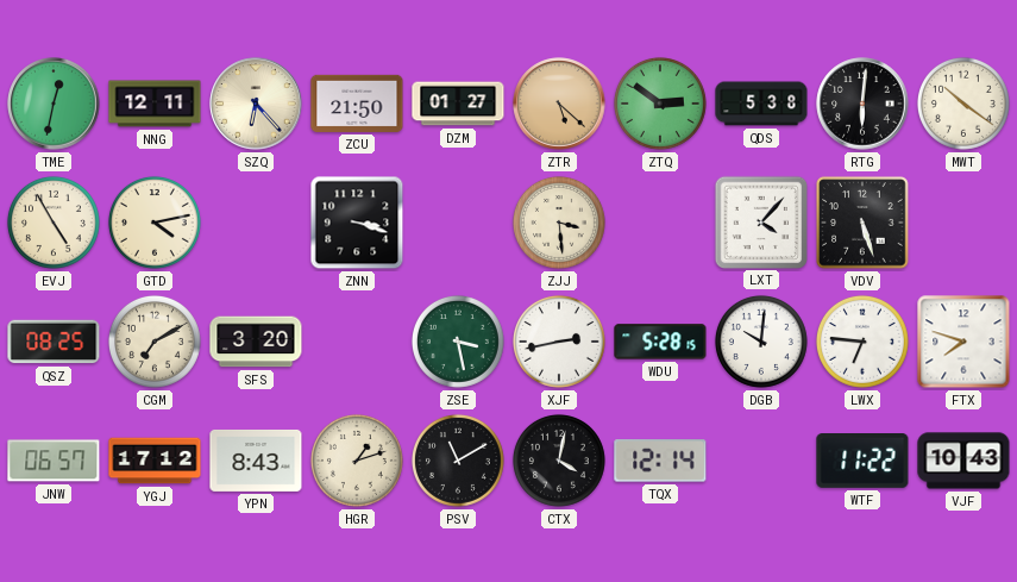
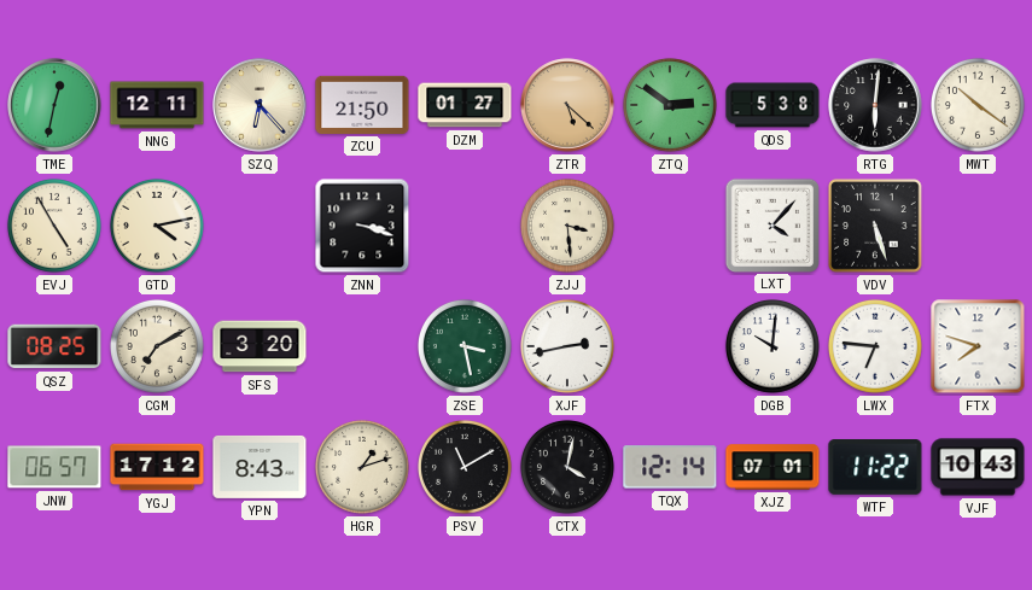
WDU: 5:28 -> none
XJZ: none -> 07:01
